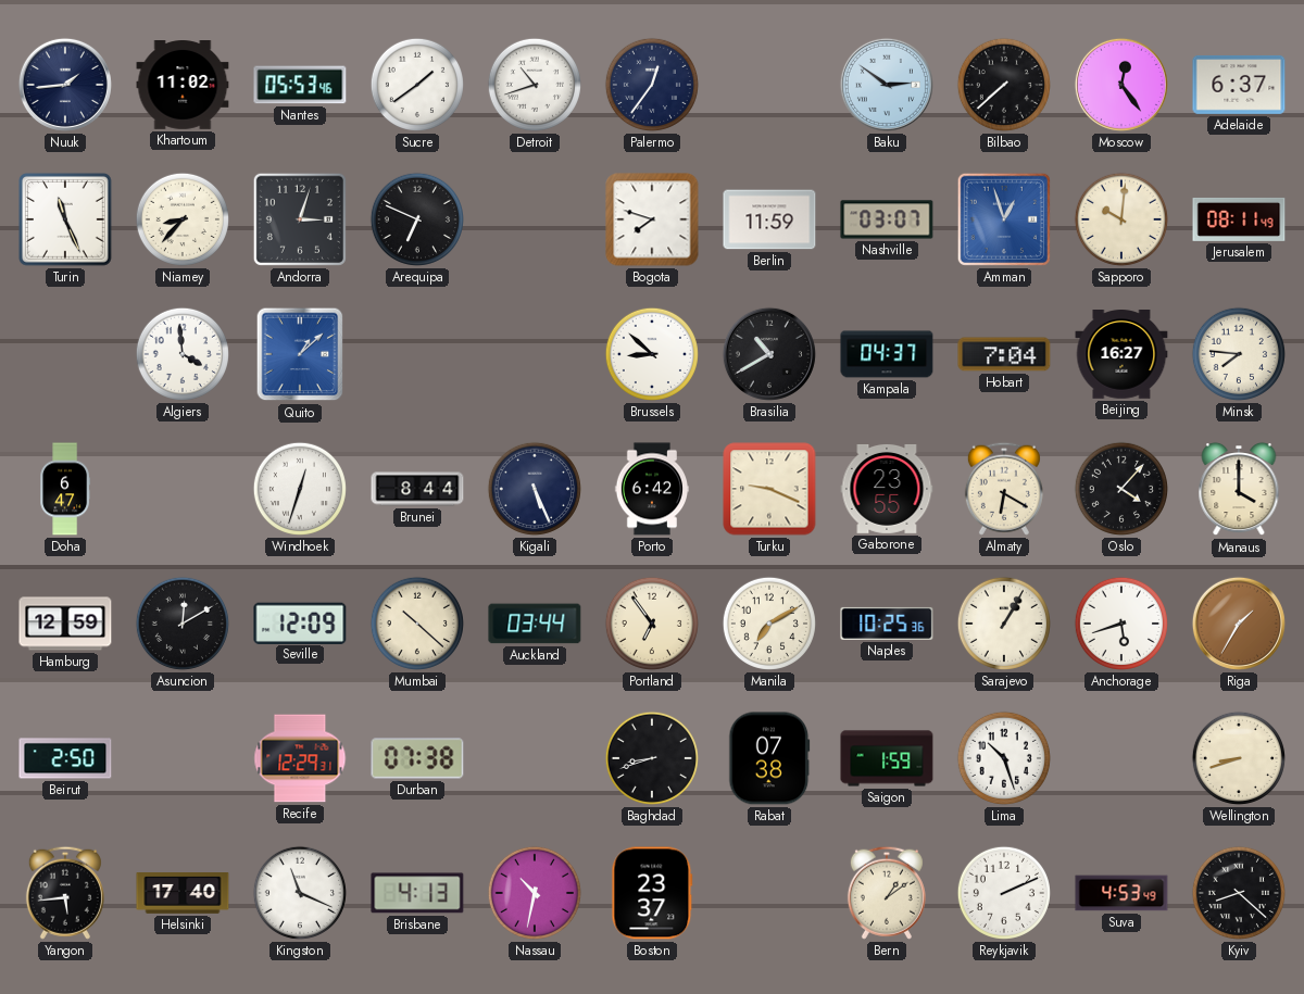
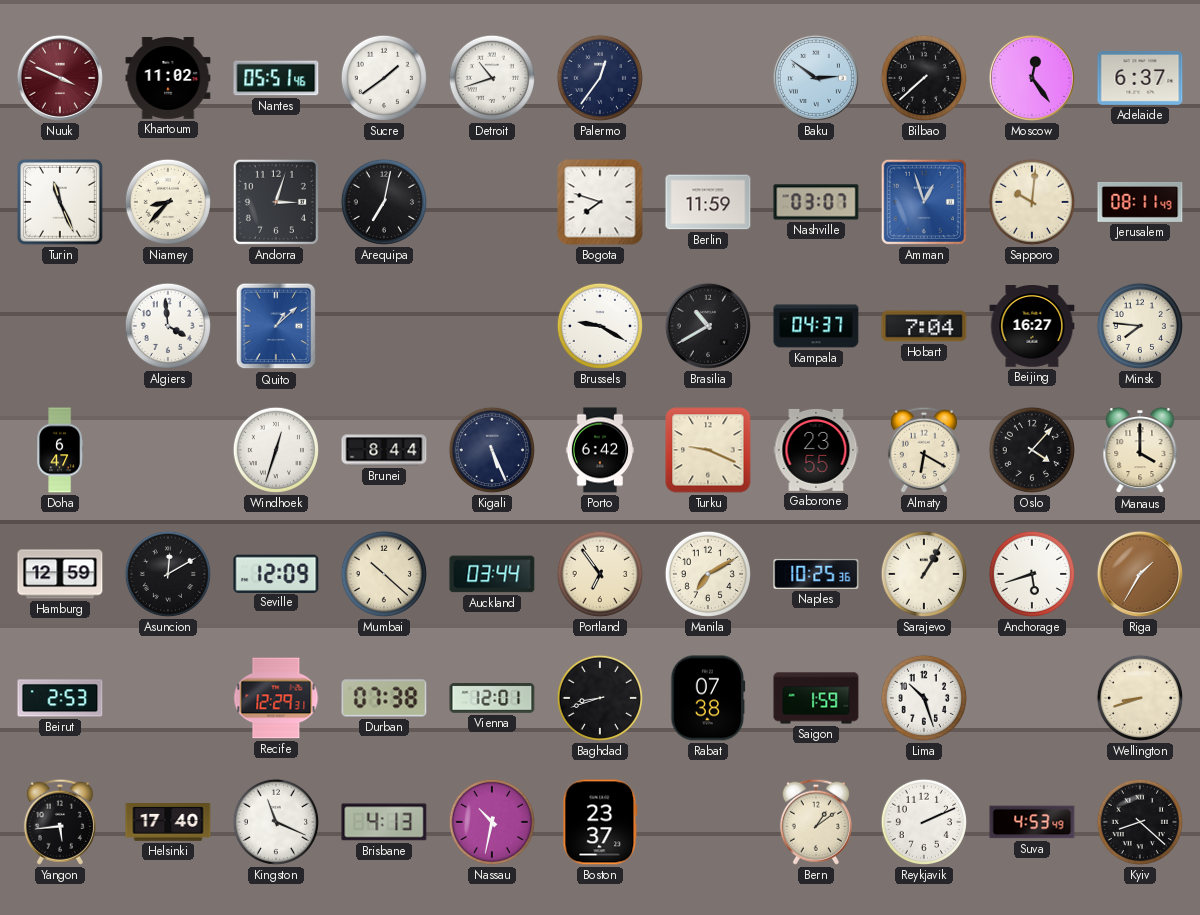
Nuuk: 1:44 -> 3:49
Nuuk dial: navy -> burgundy
Nantes: 05:53 -> 05:51
Arequipa: 6:49 -> 7:02
Brussels: 8:52 -> 9:20
Beirut: 2:50 -> 2:53
Vienna: none -> 12:01
